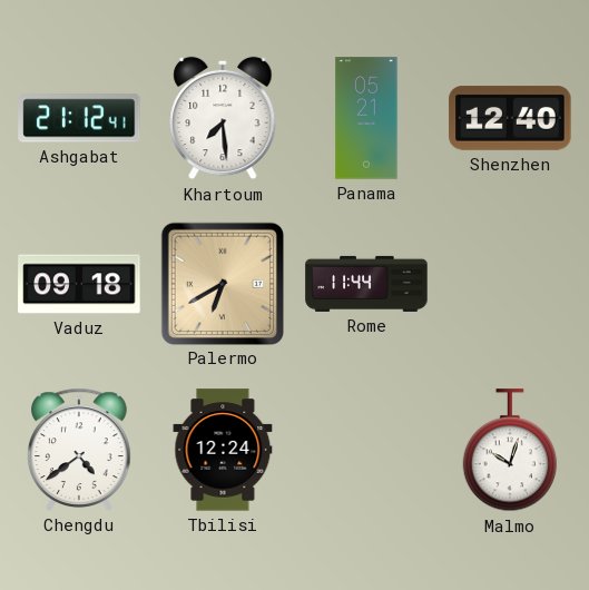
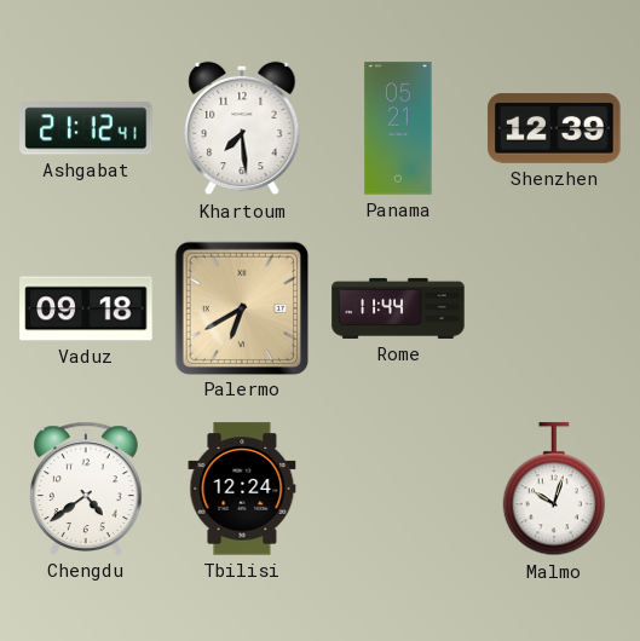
Shenzhen: 12:40 -> 12:39
